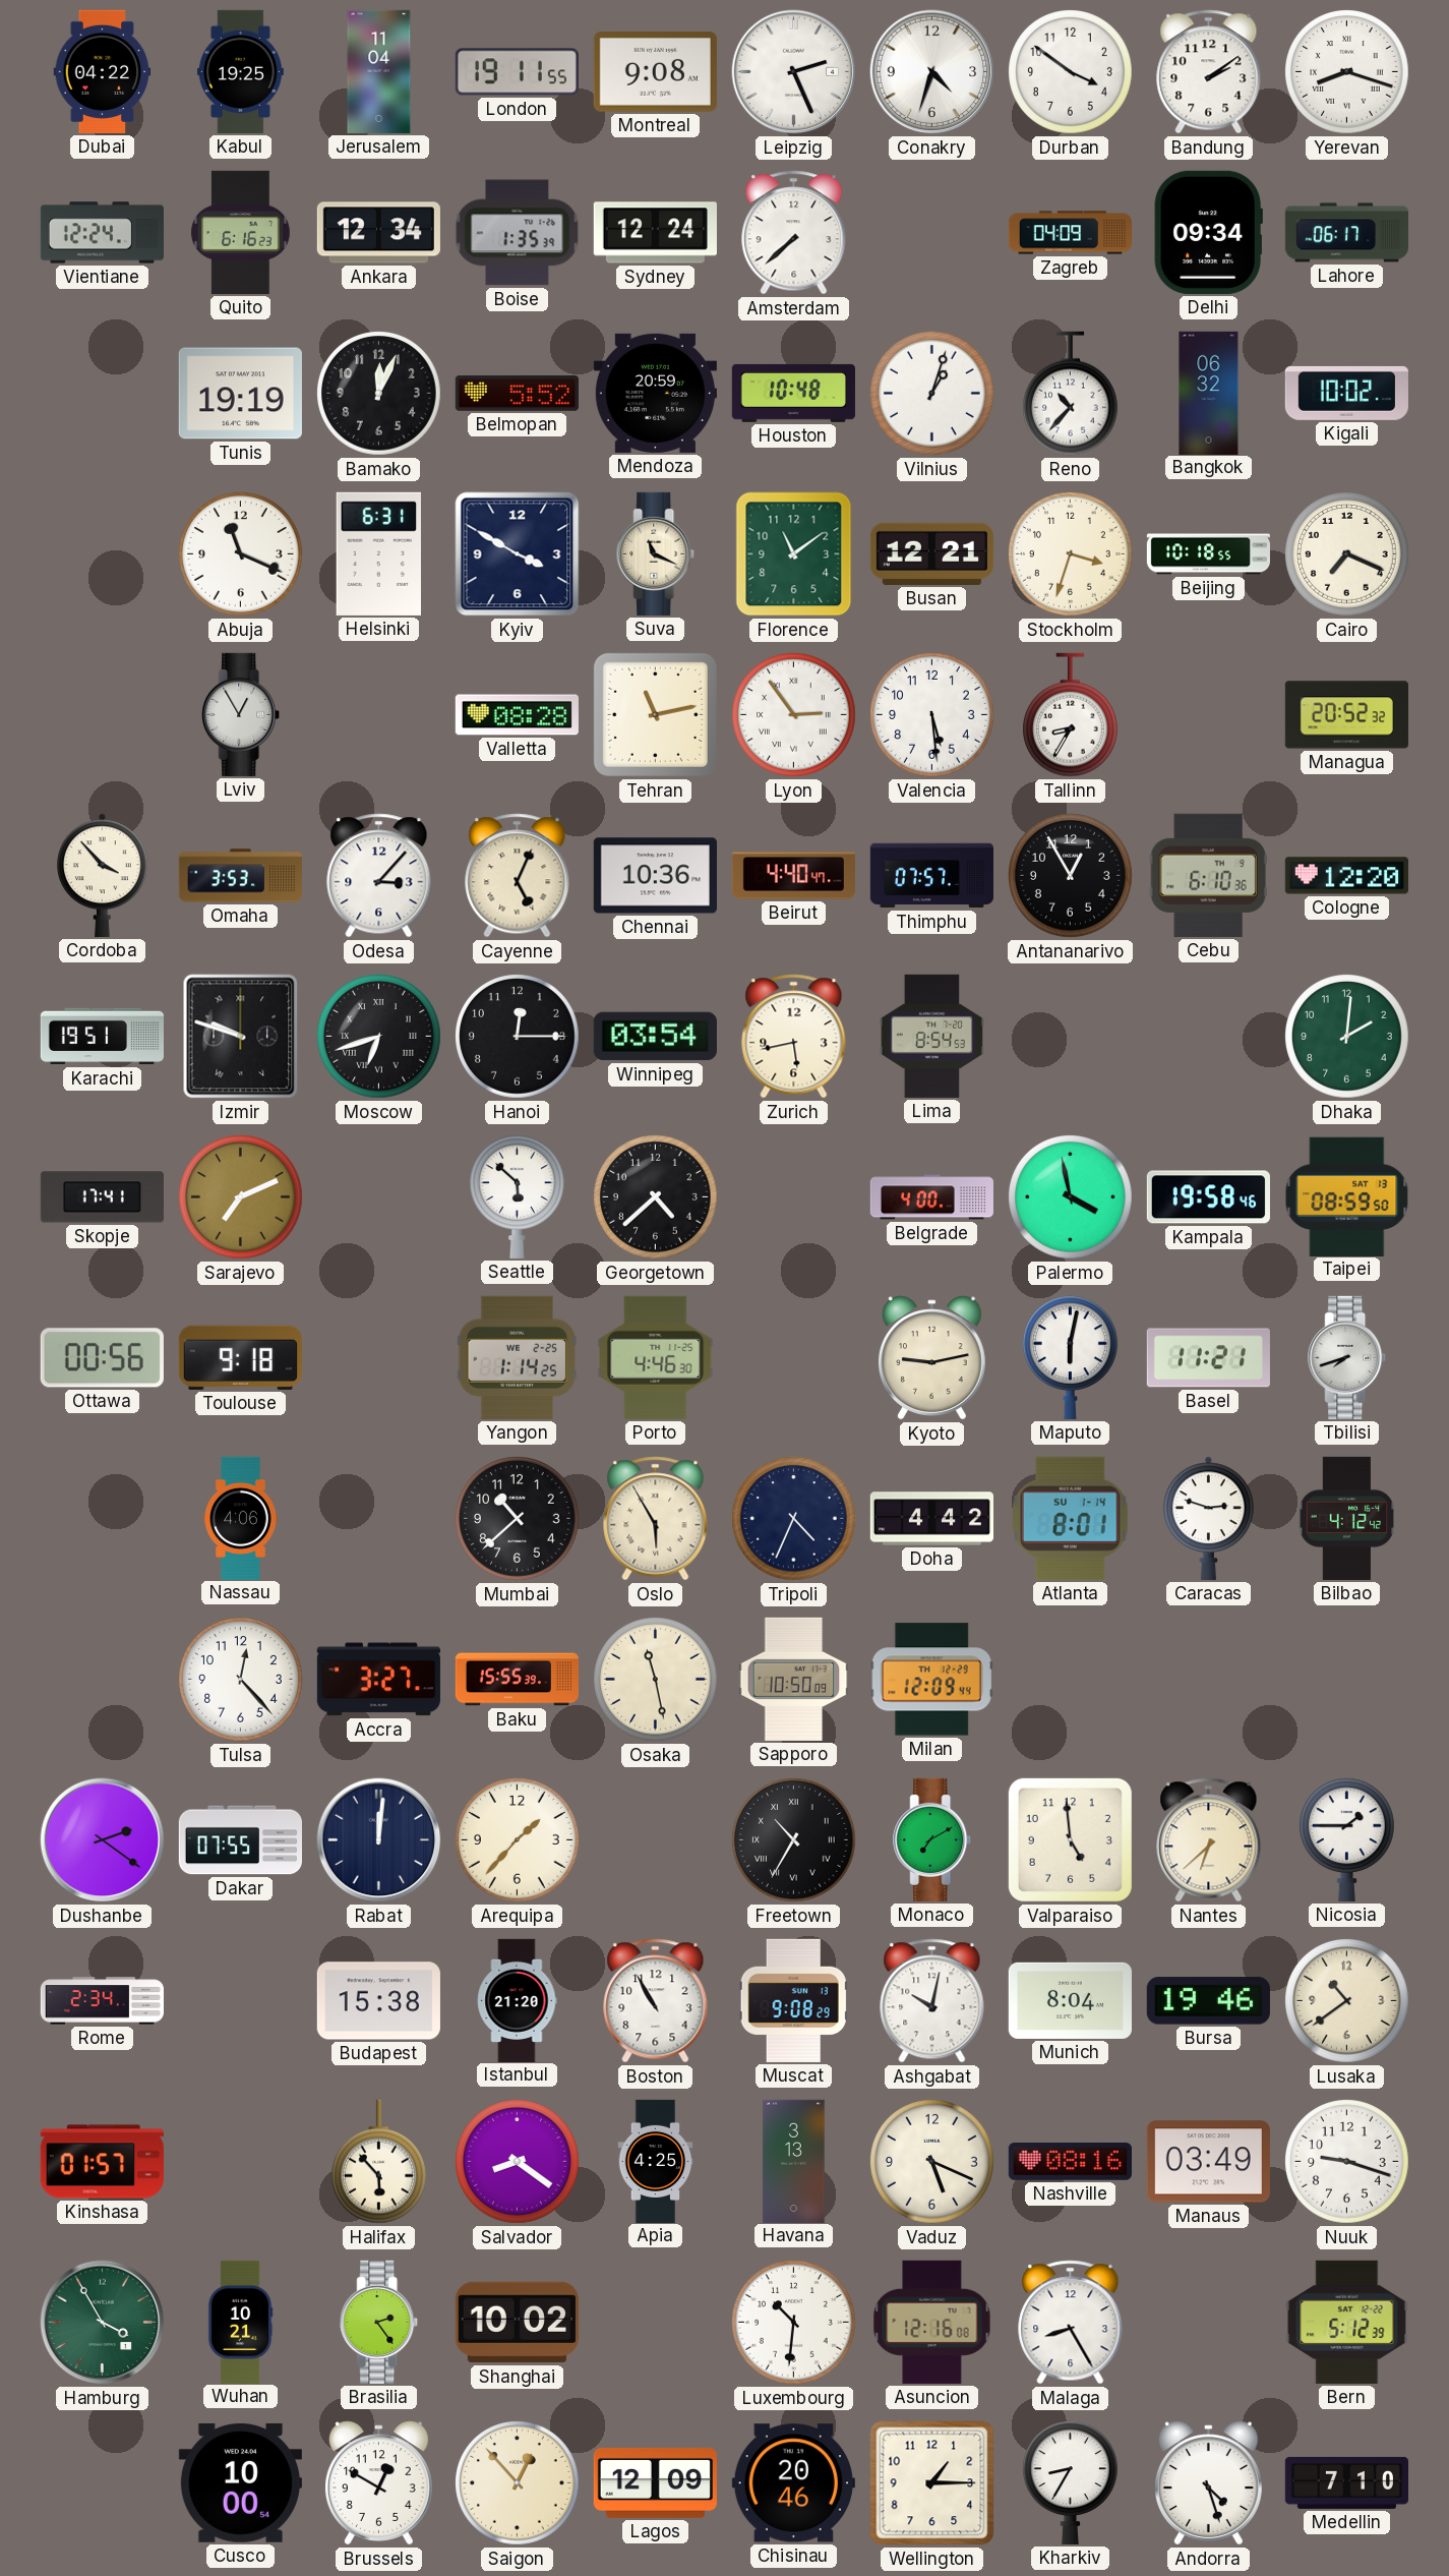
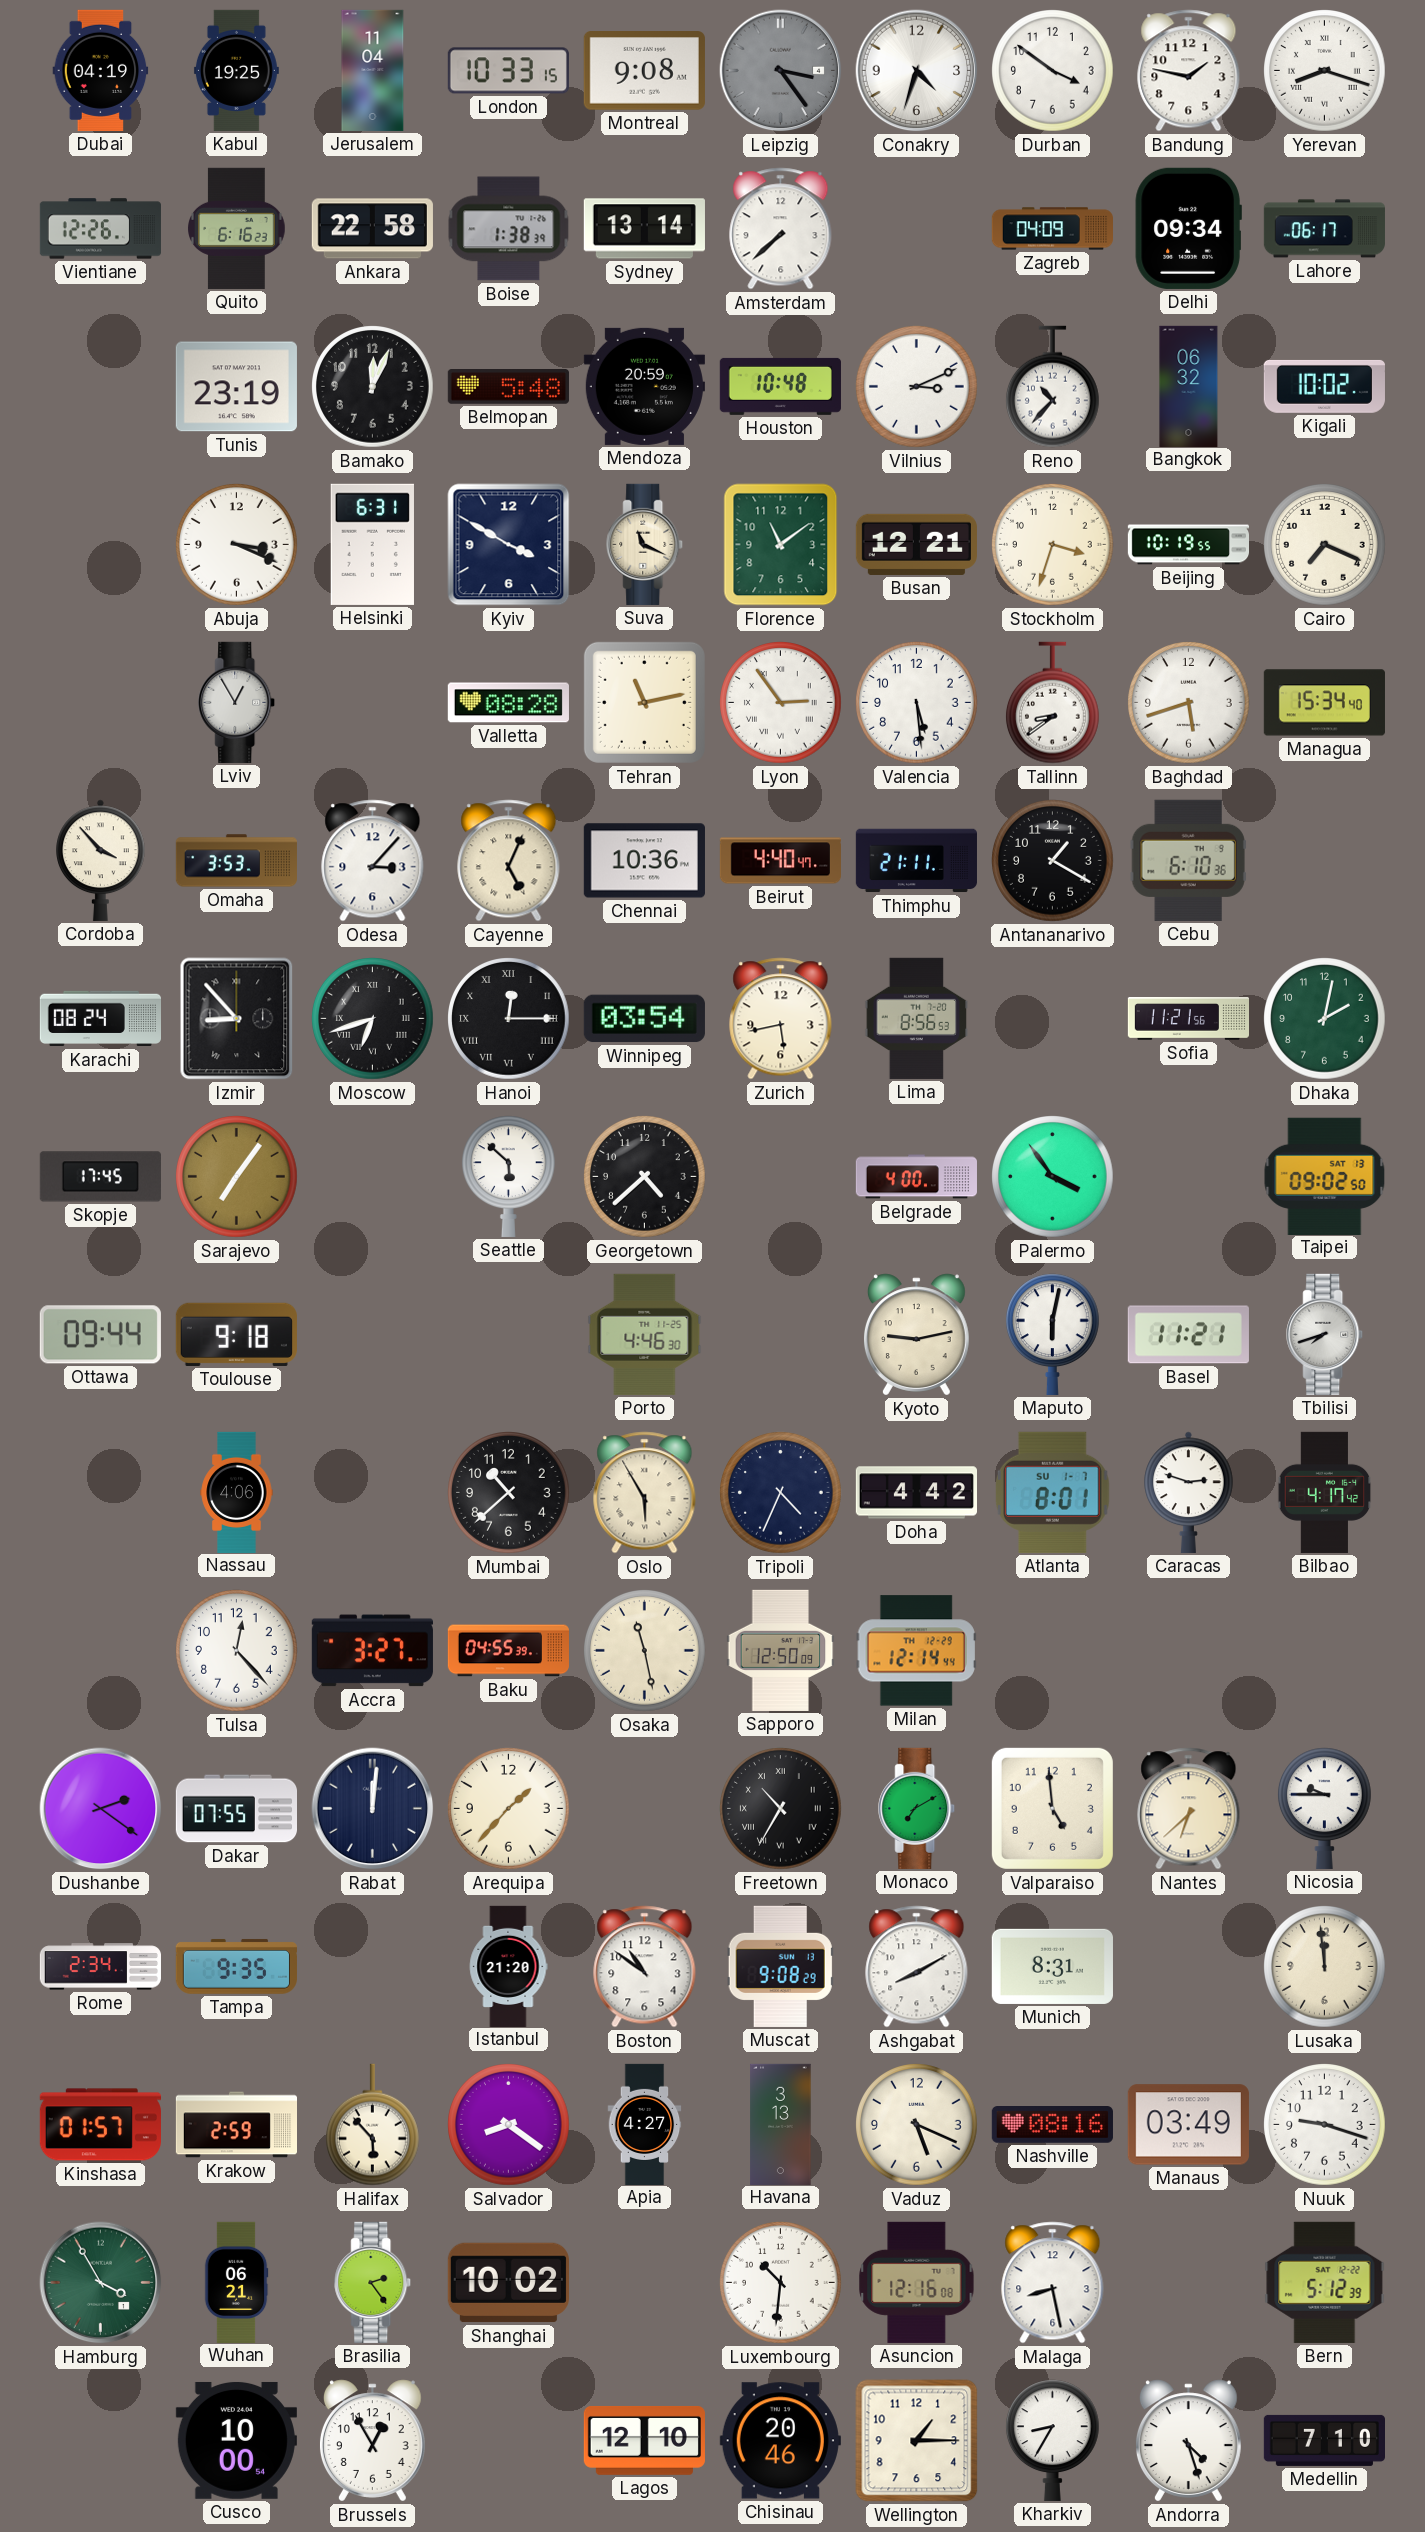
Dubai: 04:22 -> 04:19
London: 19:11 -> 10:33
Leipzig: 2:26 -> 3:24
Leipzig dial: white -> grey
Bandung: 2:09 -> 1:47
Vientiane: 12:24 -> 12:26
Ankara: 12:34 -> 22:58
Boise: 1:35 -> 1:38
Sydney: 12:24 -> 13:14
Tunis: 19:19 -> 23:19
Belmopan: 5:52 -> 5:48
Vilnius: 1:03 -> 3:11
Abuja: 11:19 -> 3:19
Beijing: 10:18 -> 10:19
Tallinn: 8:35 -> 8:39
Baghdad: none -> 5:42
Managua: 20:52 -> 15:34
Thimphu: 07:57 -> 21:11
Antananarivo: 12:55 -> 1:20
Cologne: 12:20 -> none
Karachi: 19:51 -> 08:24
Izmir: 9:48 -> 8:53
Hanoi numerals: Arabic -> Roman
Lima: 8:54 -> 8:56
Sofia: none -> 11:21
Dhaka: 2:01 -> 2:02
Skopje: 17:41 -> 17:45
Sarajevo: 7:11 -> 7:06
Palermo: 3:58 -> 3:54
Kampala: 19:58 -> none
Taipei: 08:59 -> 09:02
Ottawa: 00:56 -> 09:44
Yangon: 1:14 -> none
Atlanta date: SU 1-14 -> SU 1-7
Bilbao: 4:12 -> 4:17
Baku: 15:55 -> 04:55
Sapporo: 10:50 -> 12:50
Milan: 12:09 -> 12:14
Nicosia: 1:45 -> 9:45
Tampa: none -> 9:35
Budapest: 15:38 -> none
Boston: 10:55 -> 10:51
Ashgabat: 10:02 -> 8:10
Munich: 8:04 -> 8:31
Bursa: 19:46 -> none
Lusaka: 10:39 -> 11:59
Krakow: none -> 2:59
Apia: 4:25 -> 4:27
Wuhan: 10:21 -> 06:21
Malaga: 8:25 -> 8:28
Brussels: 12:50 -> 12:55
Saigon: 12:53 -> none
Lagos: 12:09 -> 12:10
